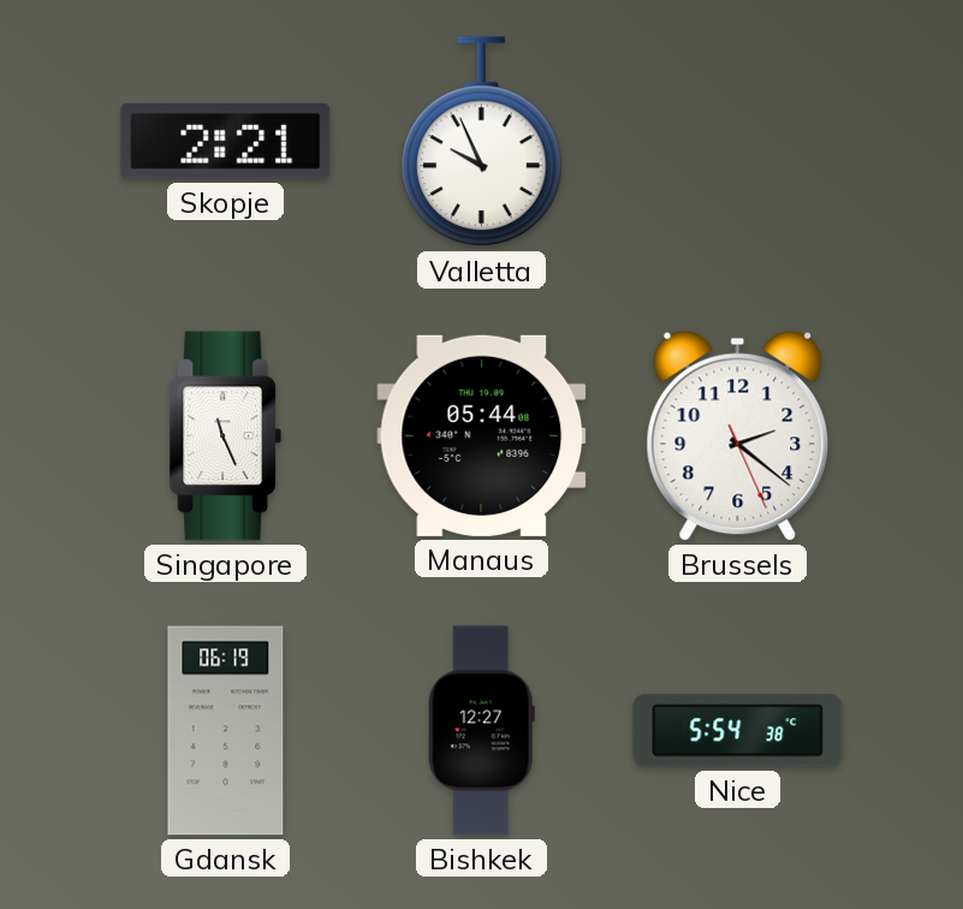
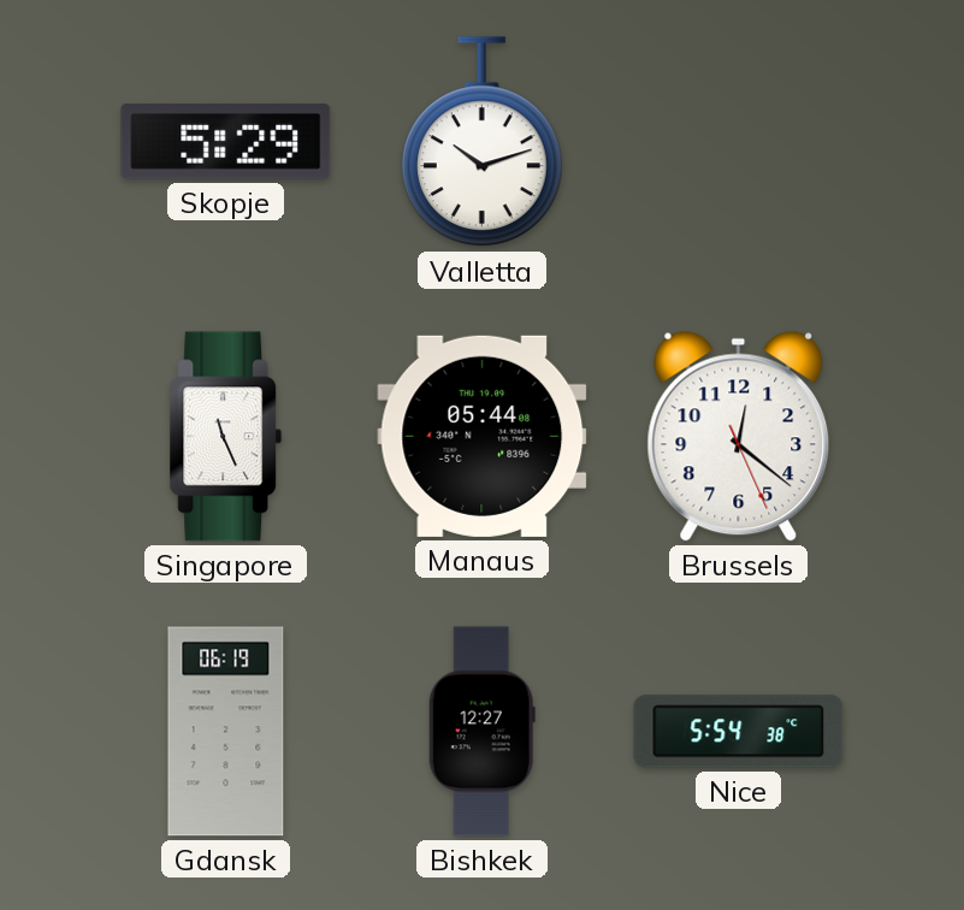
Skopje: 2:21 -> 5:29
Valletta: 9:56 -> 10:12
Brussels: 2:21 -> 12:21
